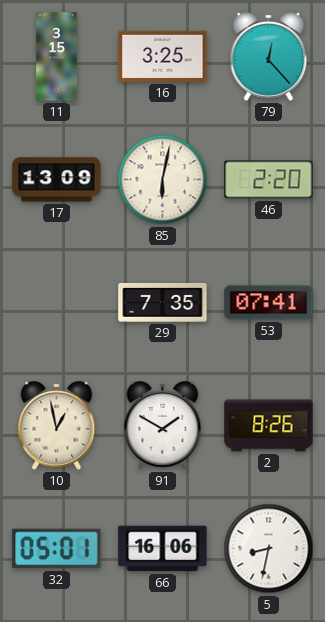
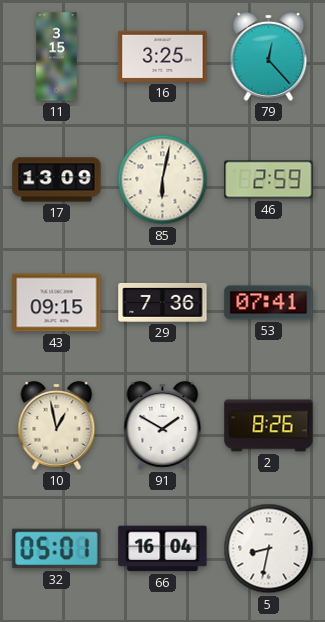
46: 2:20 -> 2:59
43: none -> 09:15
29: 7:35 -> 7:36
66: 16:06 -> 16:04
